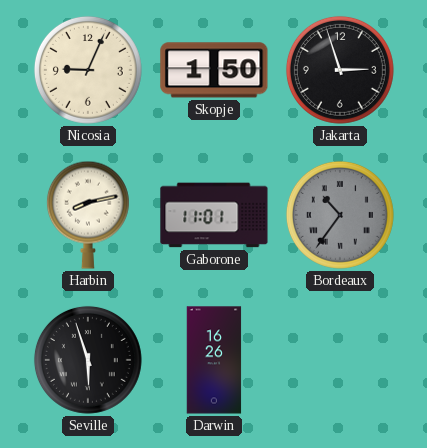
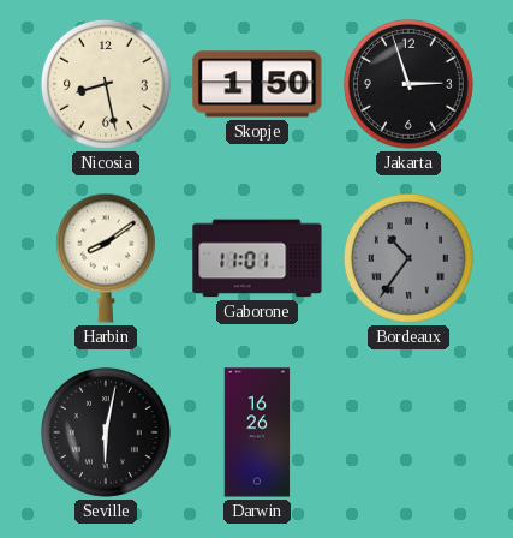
Nicosia: 9:04 -> 8:28
Harbin: 8:13 -> 8:09
Seville: 5:57 -> 6:02
